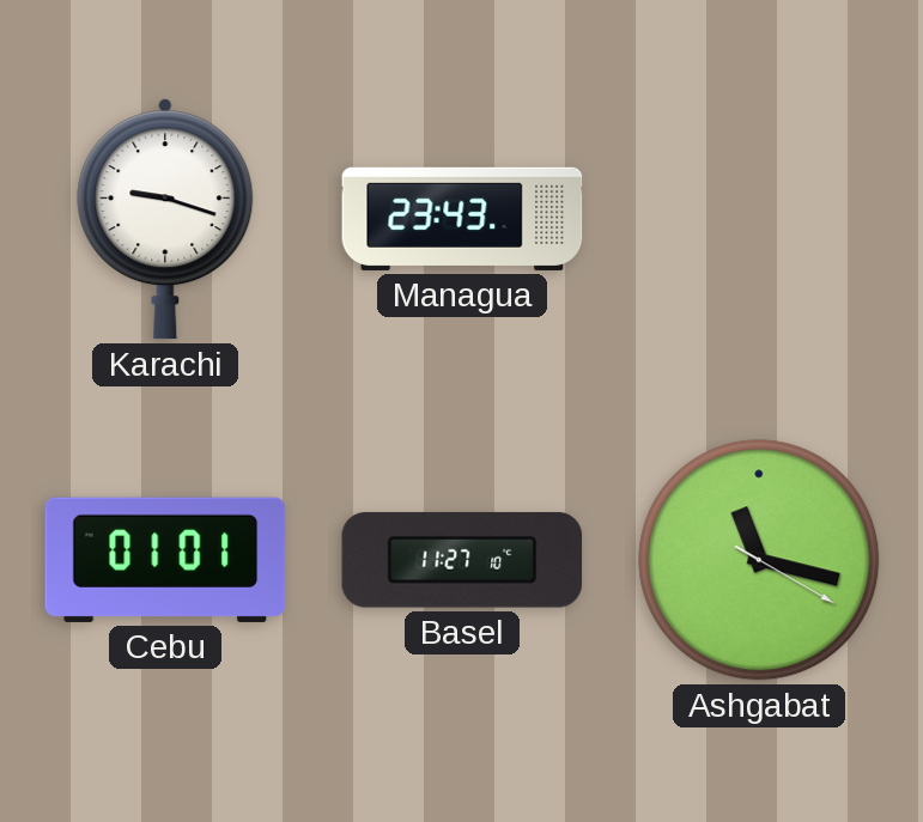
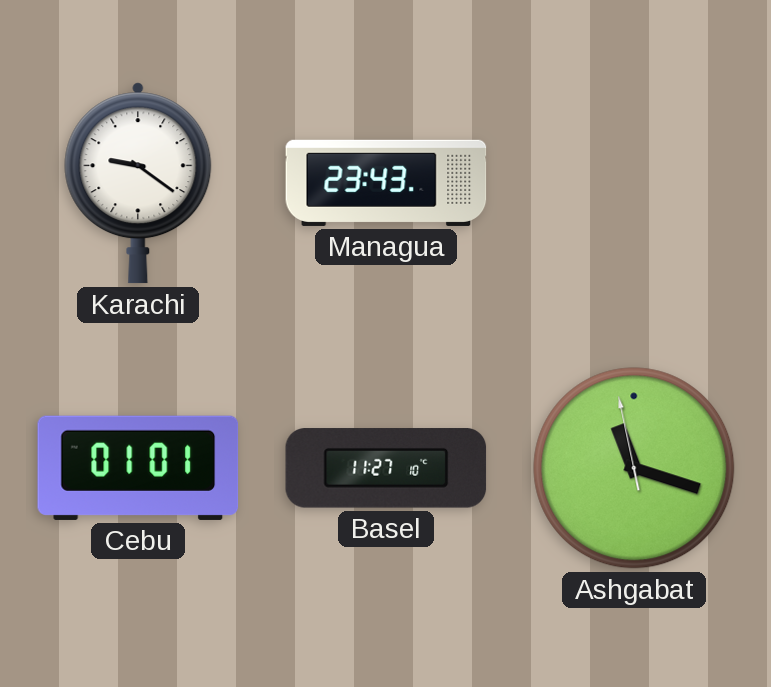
Karachi: 9:18 -> 9:21
Ashgabat: 11:17:20 -> 11:17:58
